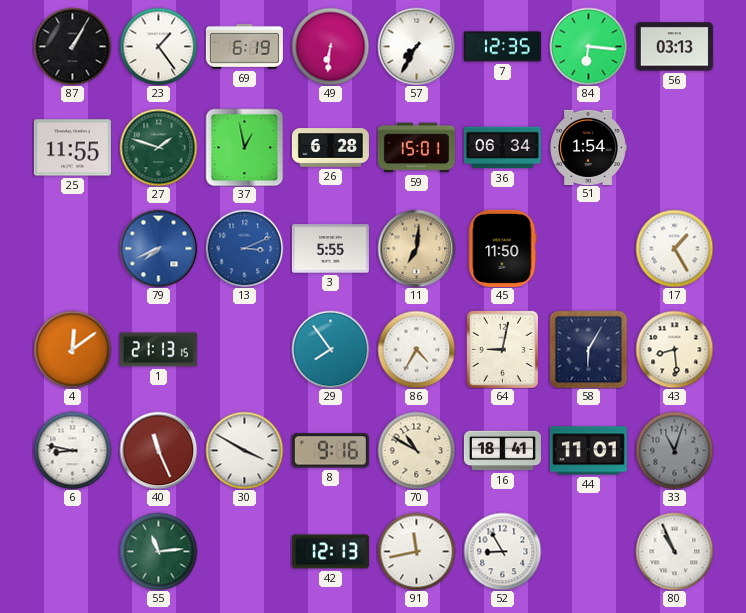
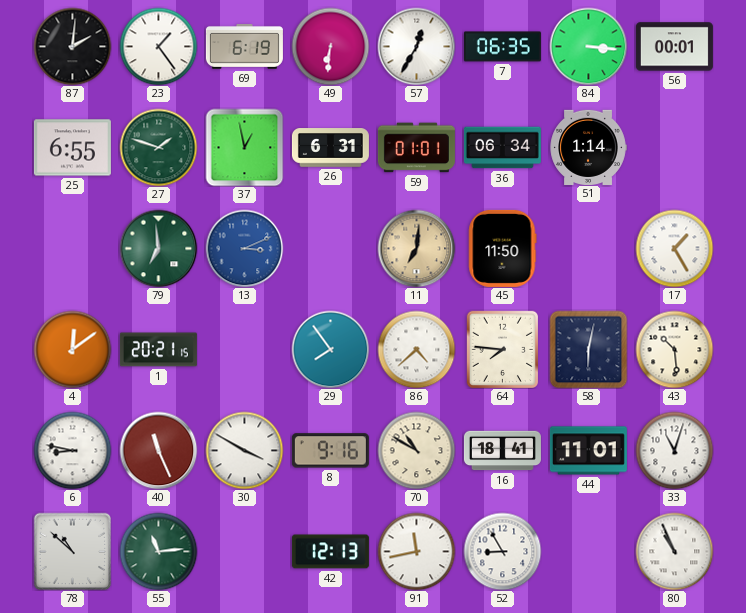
87: 1:05 -> 2:01
57: 7:35 -> 12:35
7: 12:35 -> 06:35
84: 6:16 -> 3:16
56: 03:13 -> 00:01
25: 11:55 -> 6:55
26: 6:28 -> 6:31
59: 15:01 -> 01:01
51: 1:54 -> 1:14
79: 7:41 -> 6:59
79 dial: blue -> green
3: 5:55 -> none
1: 21:13 -> 20:21
86: 4:35 -> 4:38
64: 9:02 -> 7:46
58: 6:05 -> 6:02
43: 8:29 -> 10:29
33 dial: grey -> white
78: none -> 10:52
